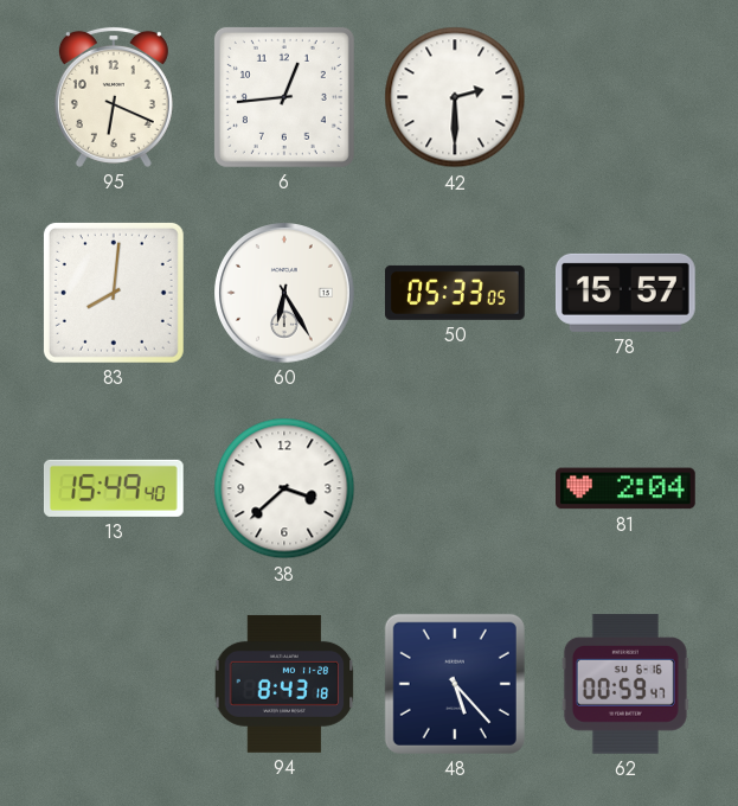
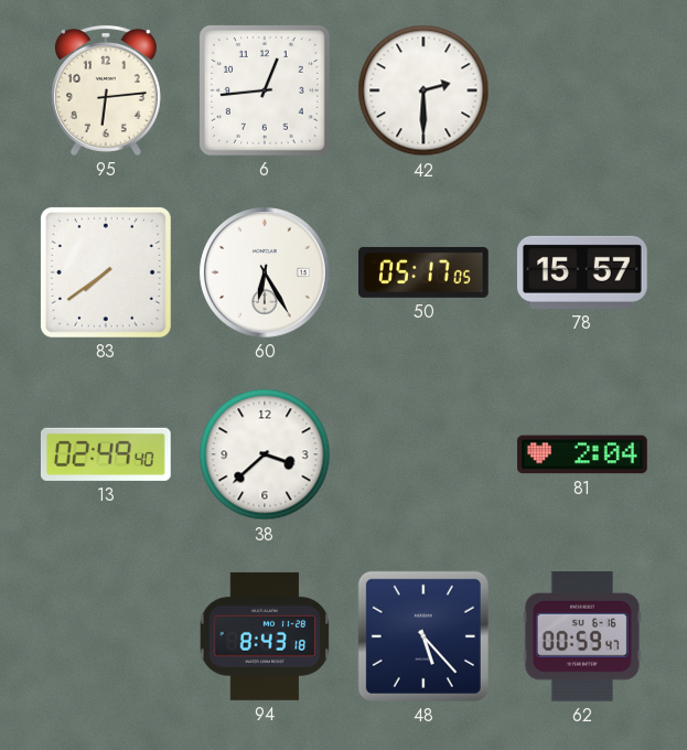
95: 6:19 -> 6:14
83: 8:01 -> 7:39
50: 05:33 -> 05:17
13: 15:49 -> 02:49
